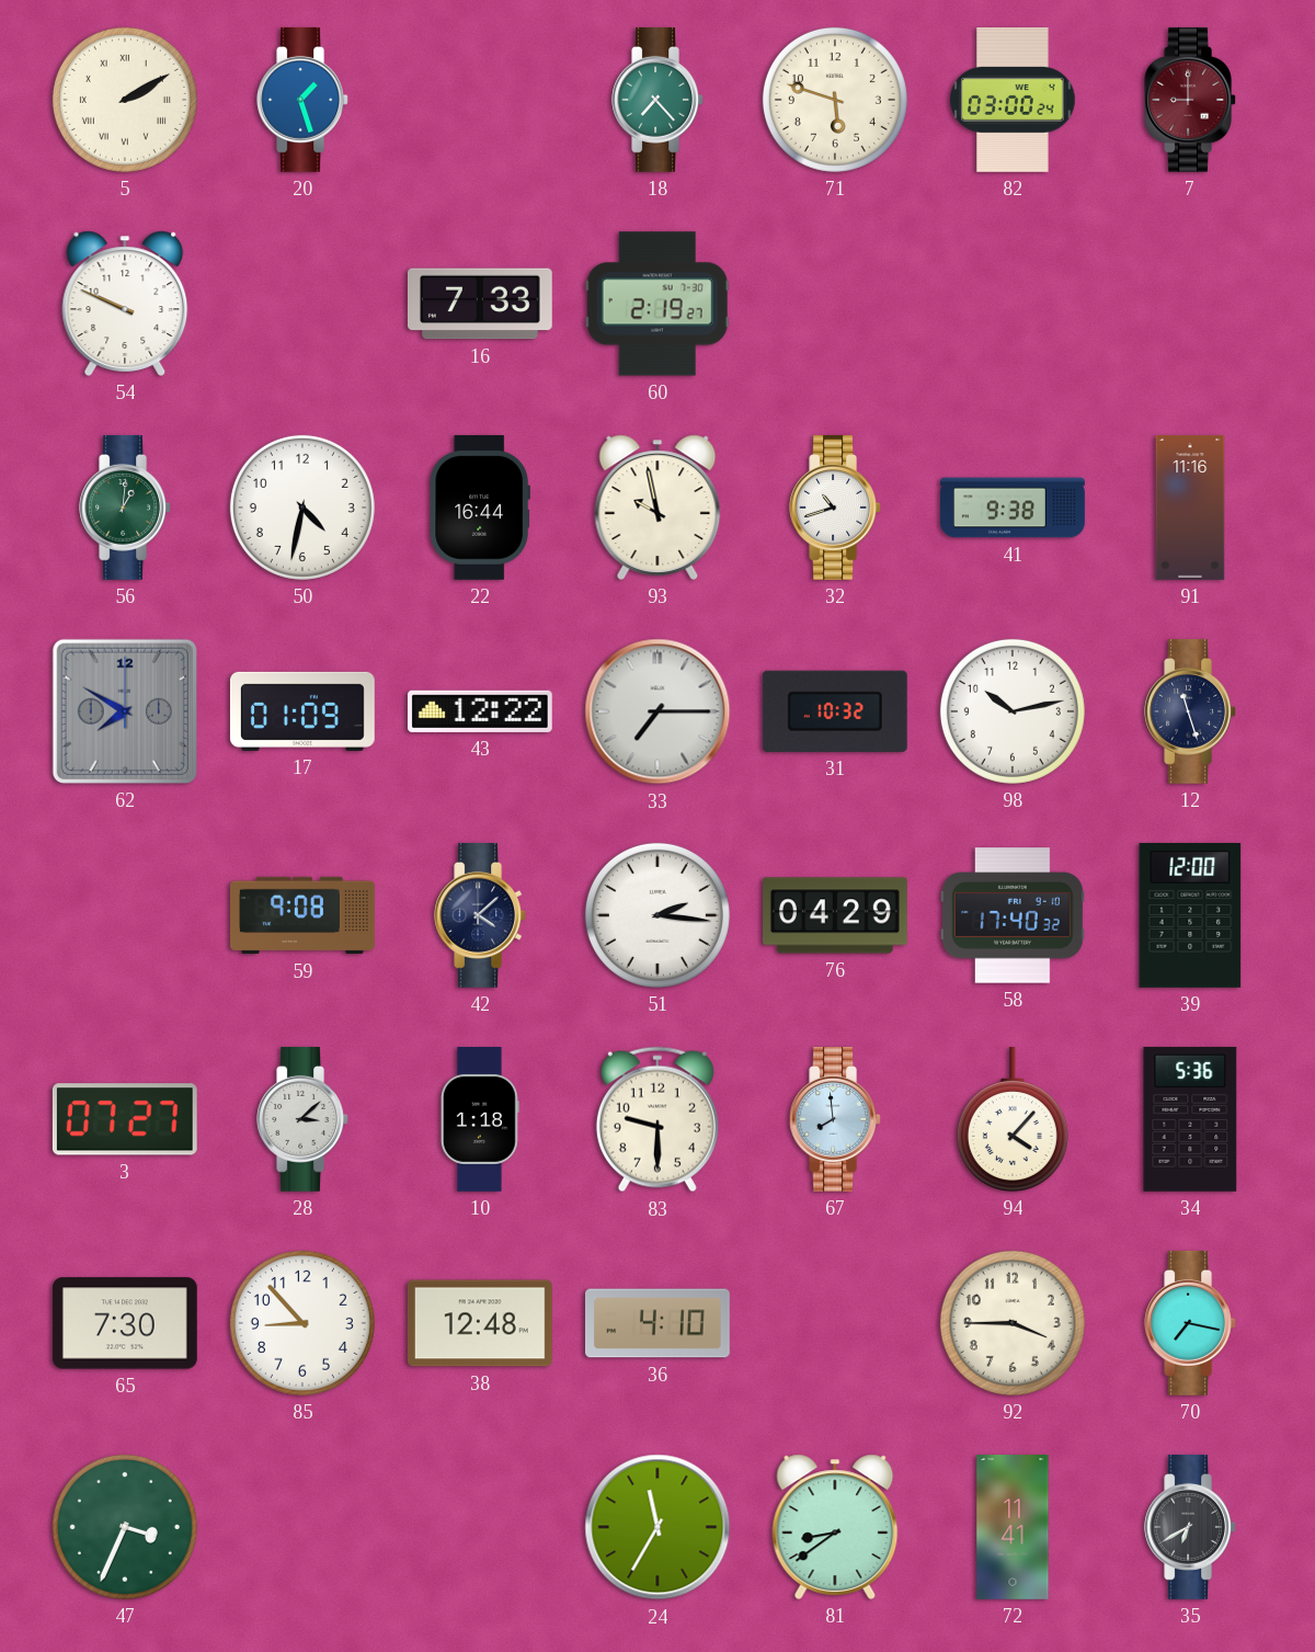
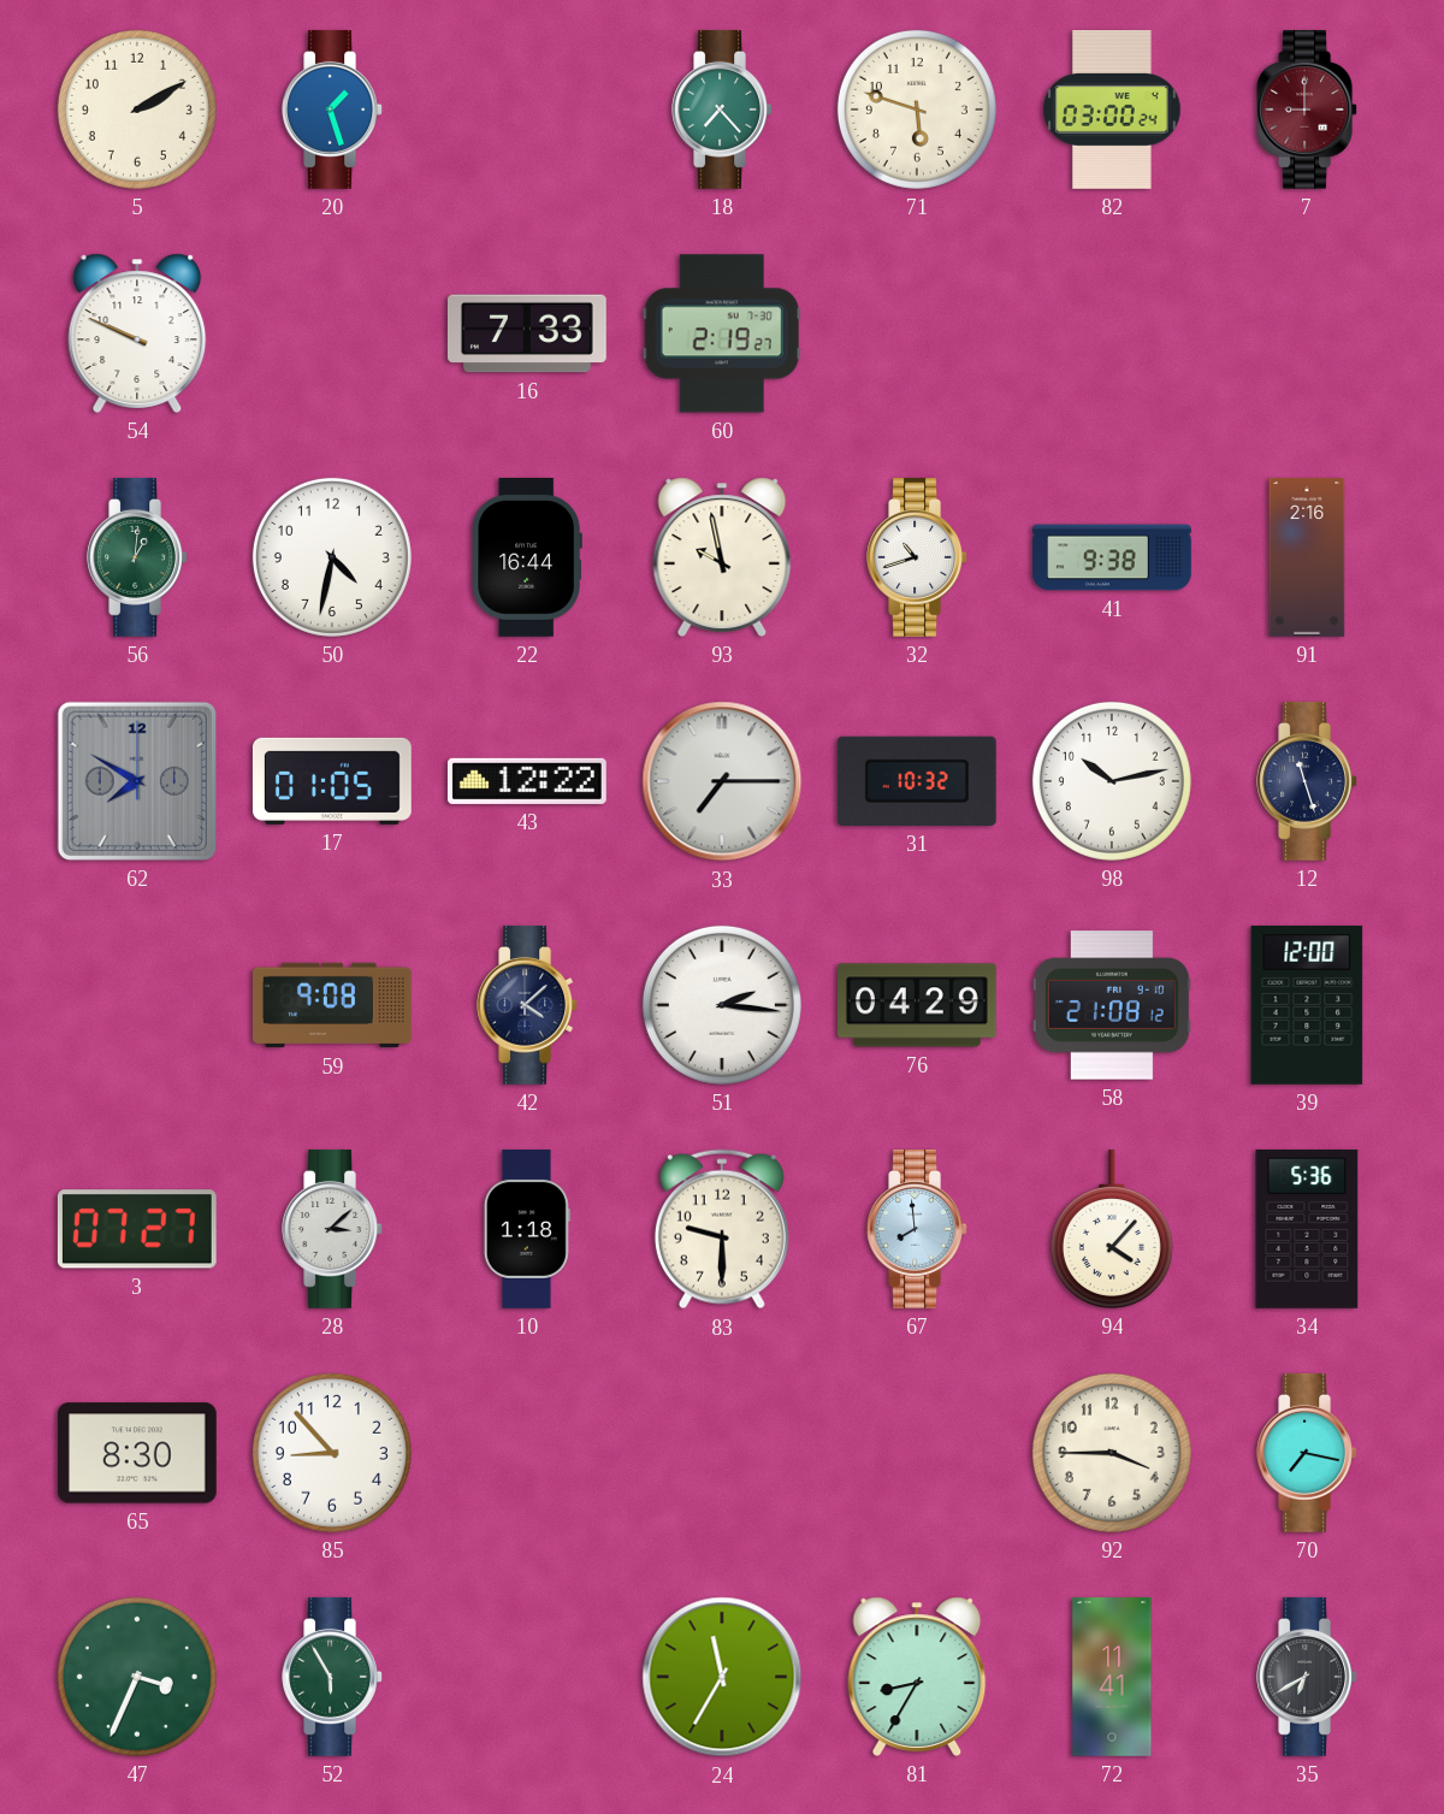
5 numerals: Roman -> Arabic
91: 11:16 -> 2:16
17: 01:09 -> 01:05
58: 17:40 -> 21:08
65: 7:30 -> 8:30
38: 12:48 -> none
36: 4:10 -> none
52: none -> 5:55
81: 8:39 -> 8:35
